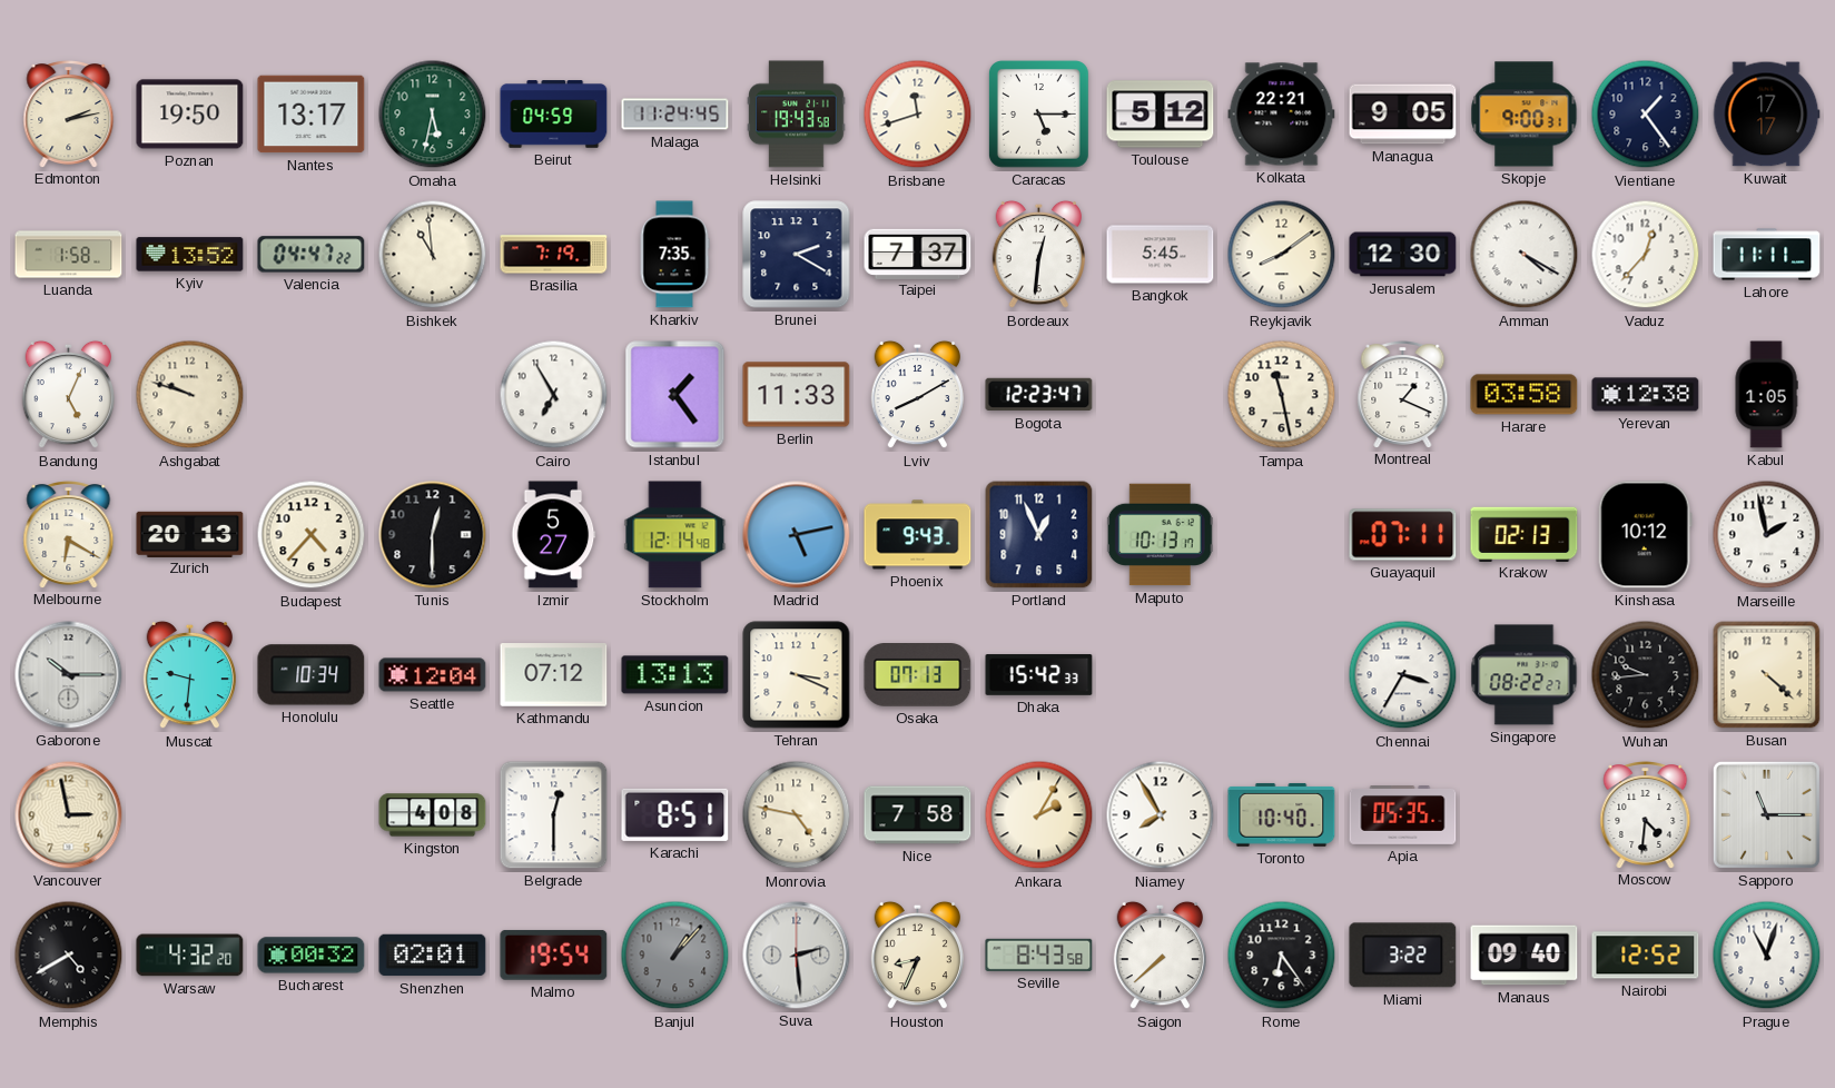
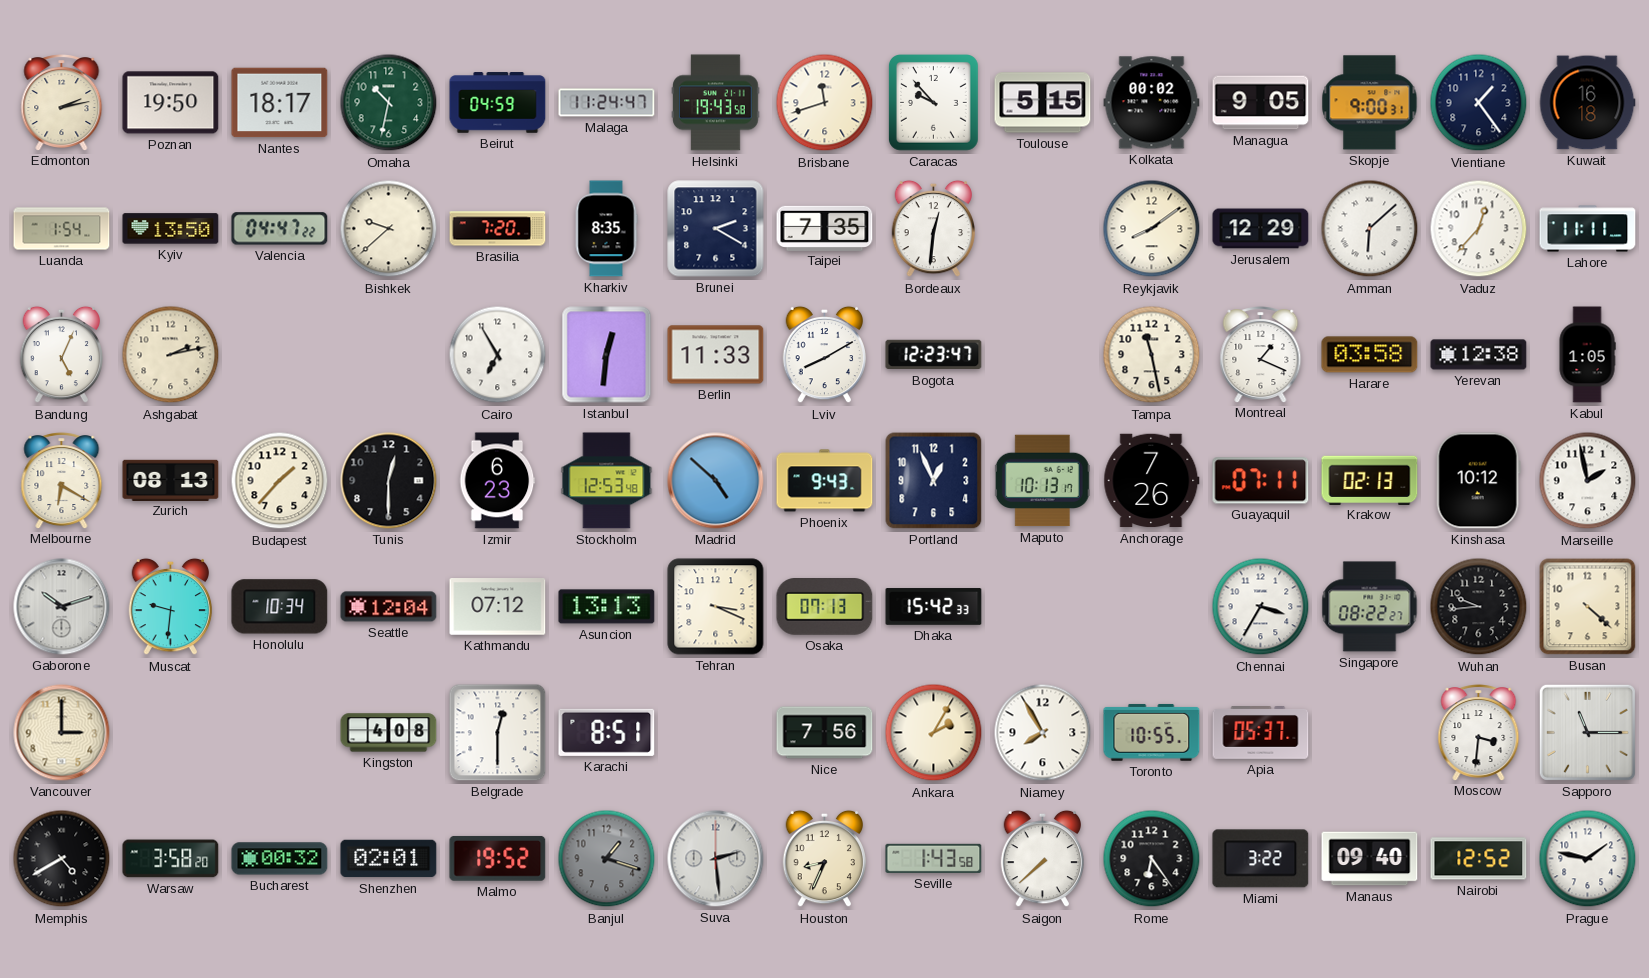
Nantes: 13:17 -> 18:17
Omaha: 5:32 -> 10:32
Malaga: 11:24:45 -> 11:24:47
Caracas: 5:15 -> 9:53
Toulouse: 5:12 -> 5:15
Kolkata: 22:21 -> 00:02
Kuwait: 17:17 -> 16:18
Luanda: 1:58 -> 1:54
Kyiv: 13:52 -> 13:50
Bishkek: 10:59 -> 9:38
Brasilia: 7:19 -> 7:20
Kharkiv: 7:35 -> 8:35
Taipei: 7:37 -> 7:35
Bangkok: 5:45 -> none
Jerusalem: 12:30 -> 12:29
Amman: 4:20 -> 6:08
Ashgabat: 9:48 -> 2:13
Istanbul: 1:24 -> 12:31
Zurich: 20:13 -> 08:13
Budapest: 4:37 -> 1:37
Izmir: 5:27 -> 6:23
Stockholm: 12:14 -> 12:53
Madrid: 5:13 -> 4:52
Anchorage: none -> 7:26
Gaborone: 10:15 -> 10:12
Vancouver: 2:58 -> 3:00
Monrovia: 4:47 -> none
Nice: 7:58 -> 7:56
Toronto: 10:40 -> 10:55
Apia: 05:35 -> 05:37
Moscow: 4:31 -> 3:31
Warsaw: 4:32 -> 3:58
Malmo: 19:54 -> 19:52
Banjul: 1:07 -> 1:18
Seville: 8:43 -> 1:43
Prague: 11:03 -> 1:47
